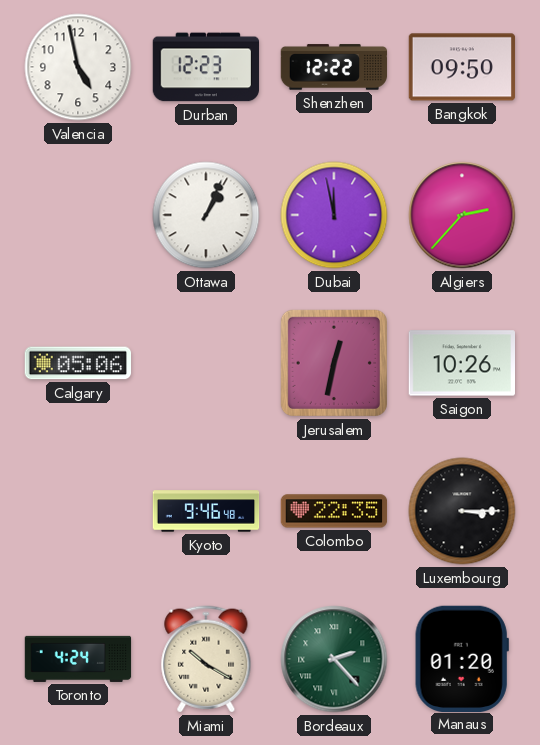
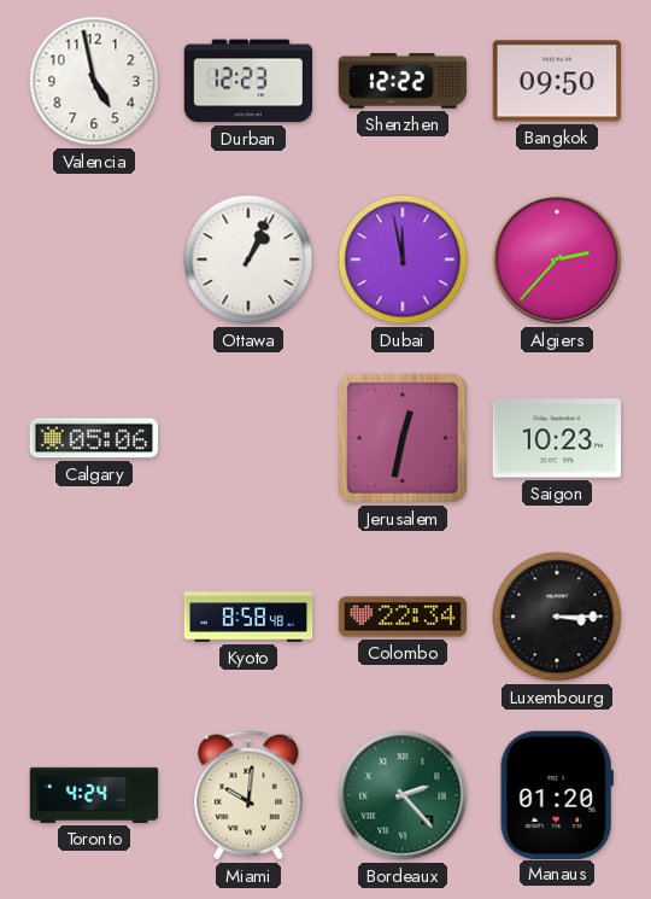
Saigon: 10:26 -> 10:23
Kyoto: 9:46 -> 8:58
Colombo: 22:35 -> 22:34
Miami: 10:20 -> 10:01
